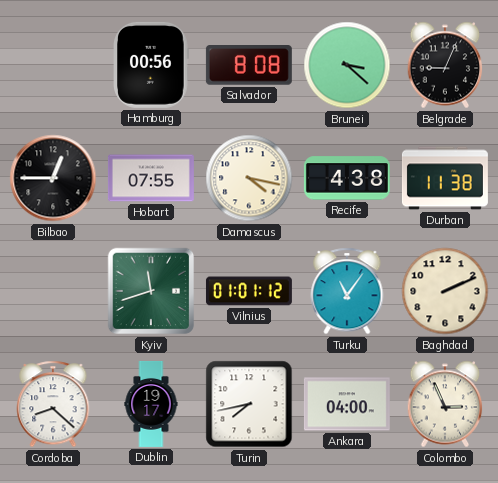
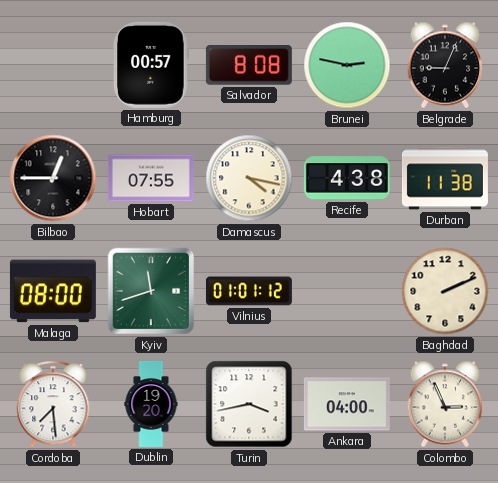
Hamburg: 00:56 -> 00:57
Brunei: 3:22 -> 2:47
Malaga: none -> 08:00
Turku: 11:06 -> none
Cordoba: 8:22 -> 7:29
Dublin: 19:17 -> 19:20
Turin: 7:43 -> 3:43
